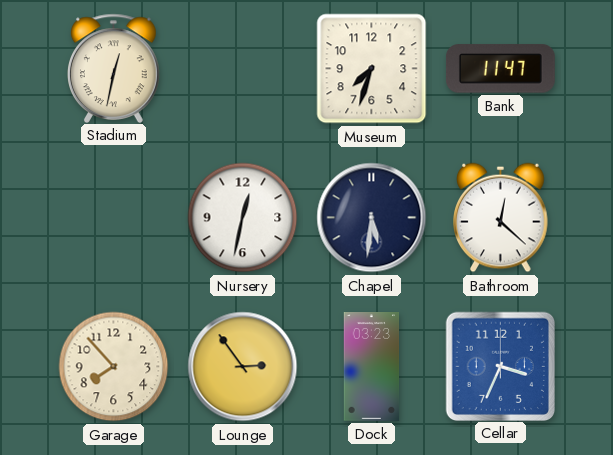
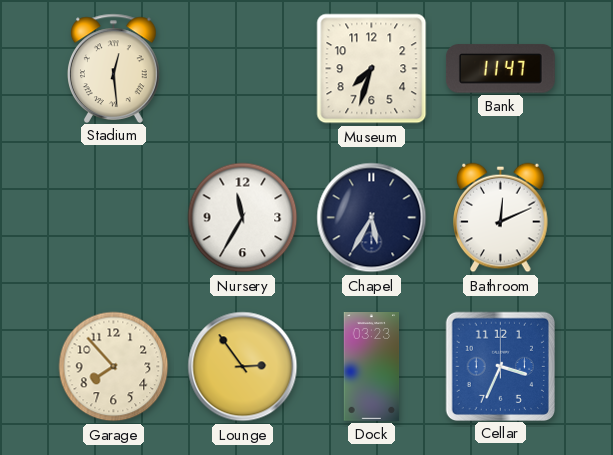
Stadium: 12:32 -> 12:29
Nursery: 12:32 -> 11:35
Chapel: 5:31 -> 5:35
Bathroom: 12:22 -> 12:11
